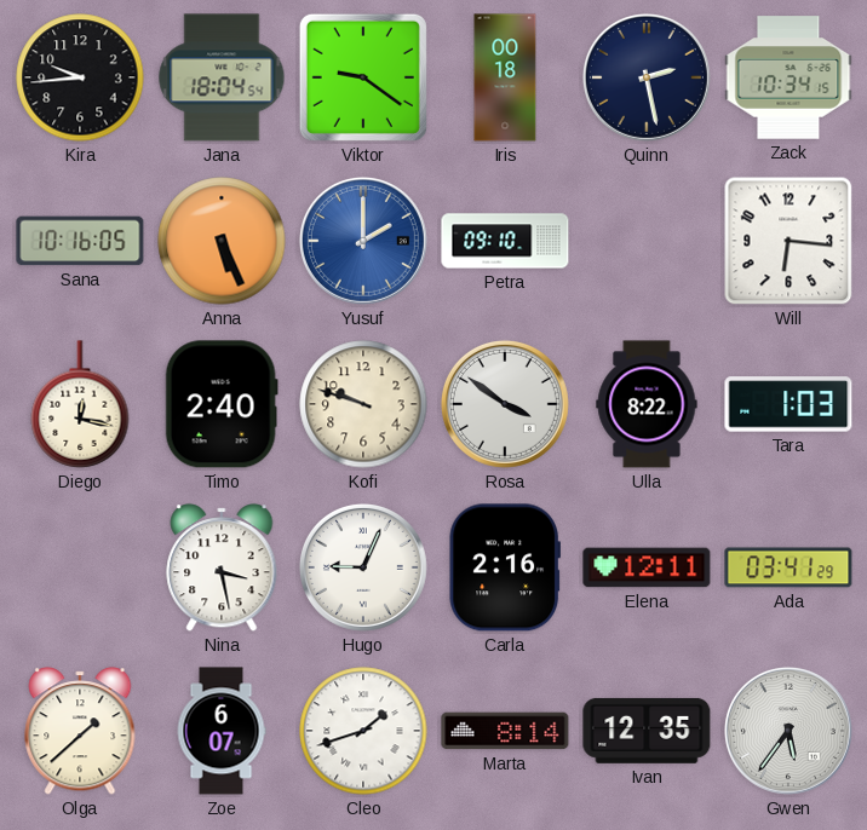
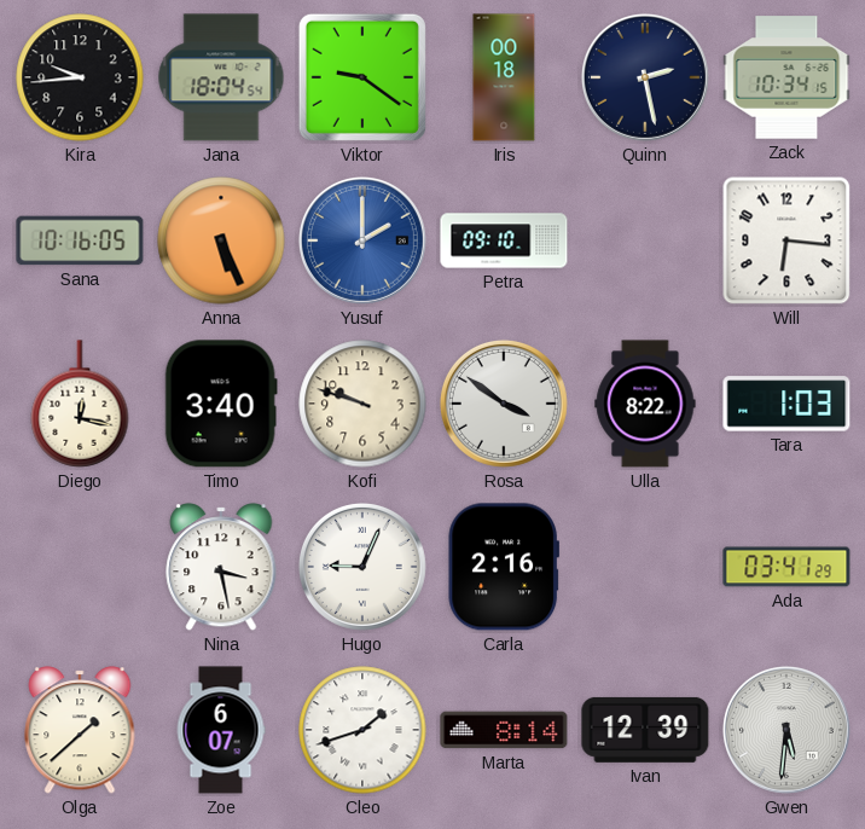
Timo: 2:40 -> 3:40
Elena: 12:11 -> none
Ivan: 12:35 -> 12:39
Gwen: 5:36 -> 5:31
